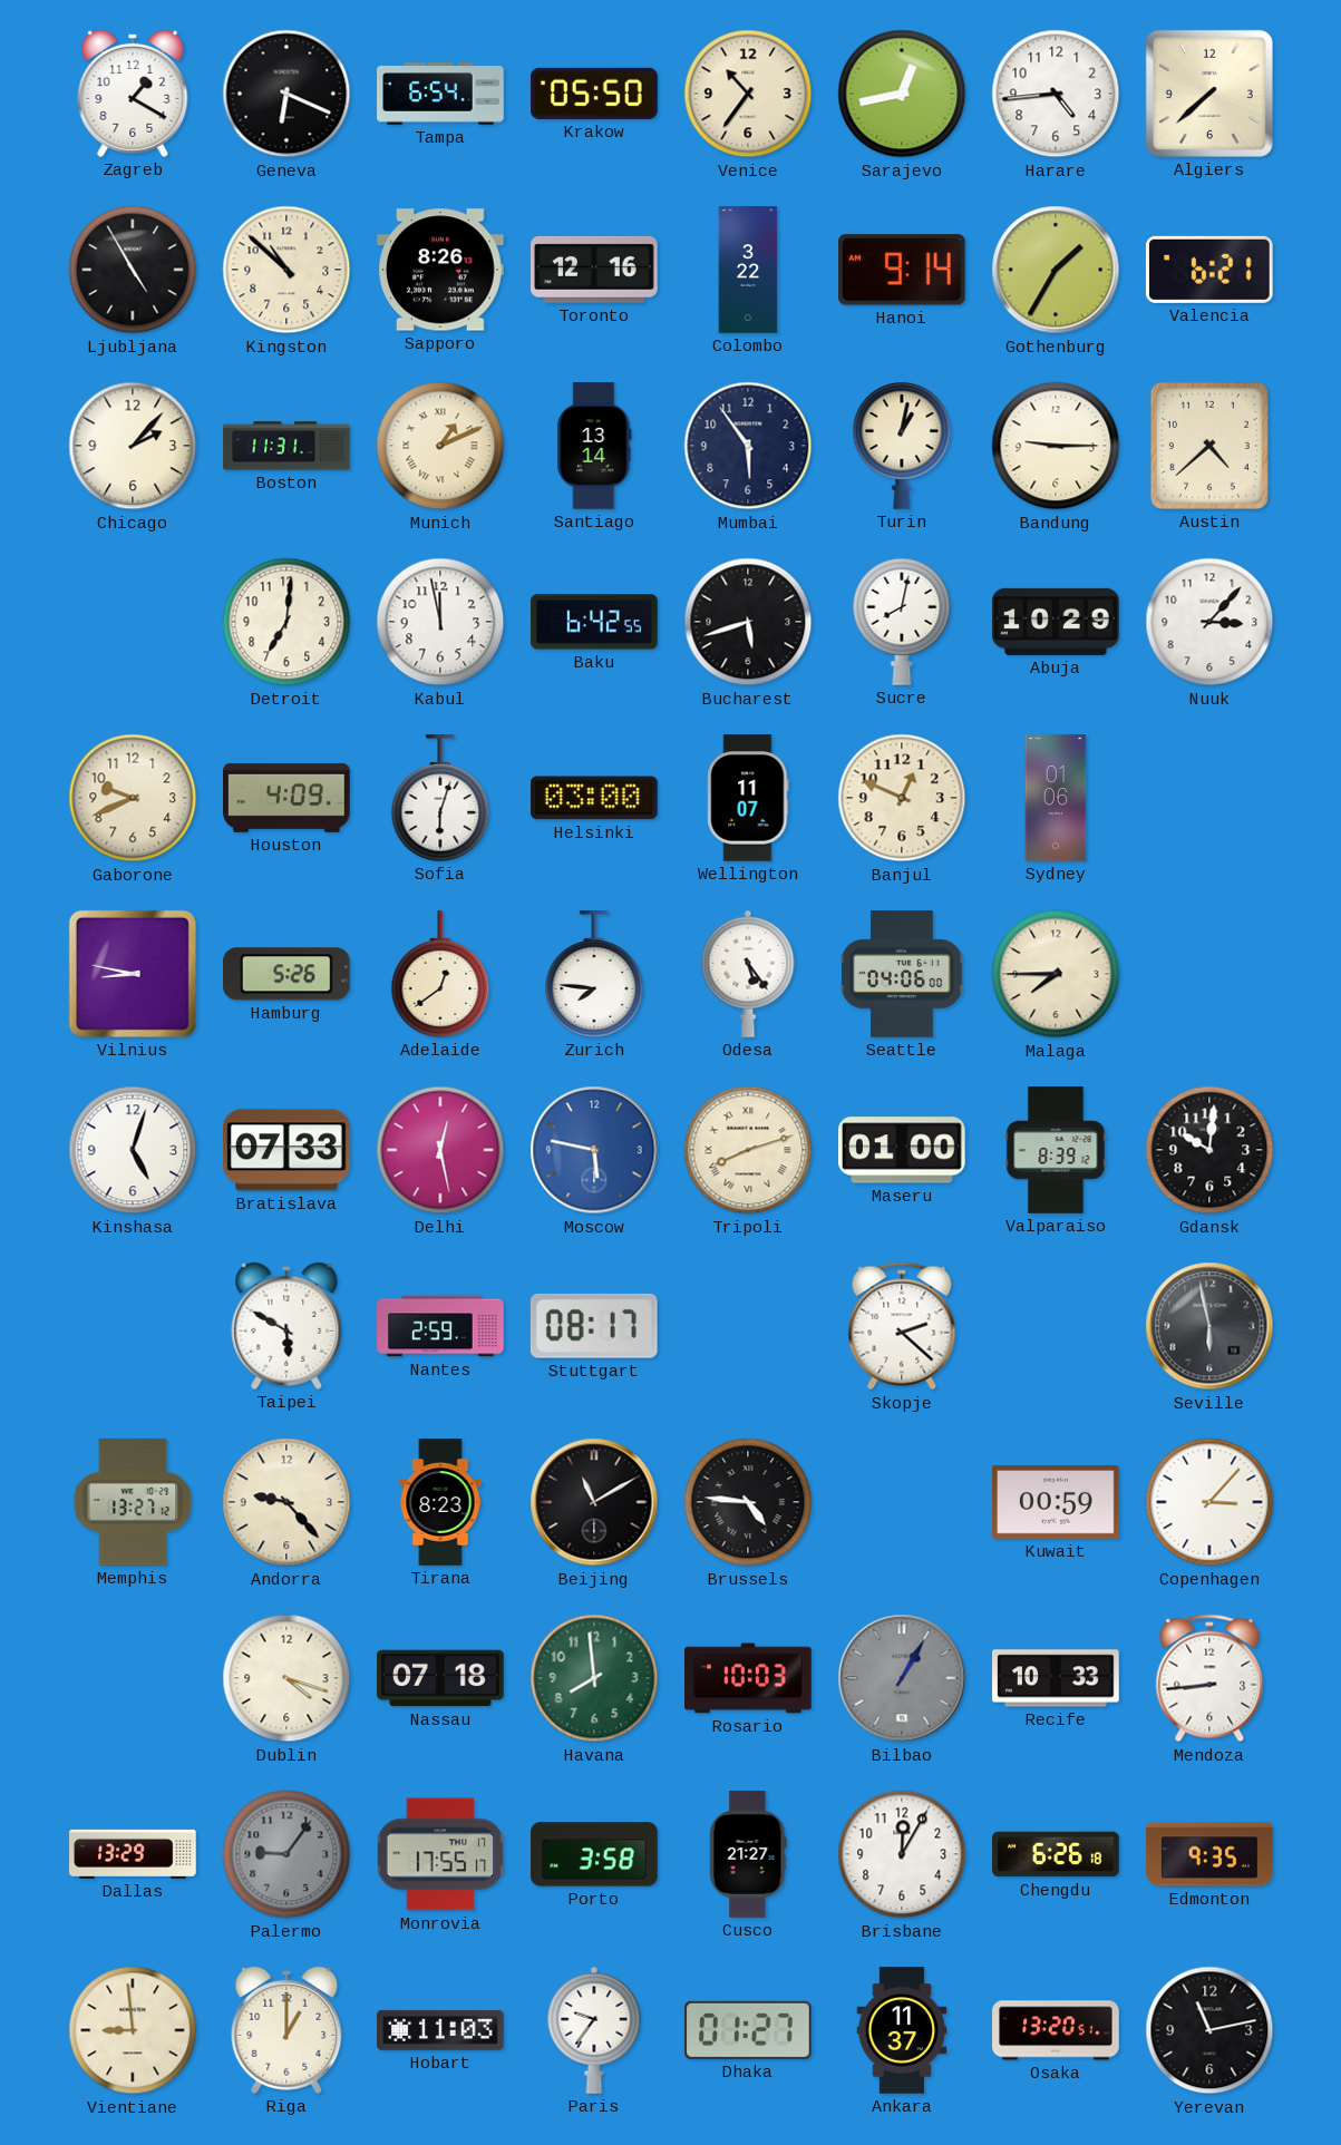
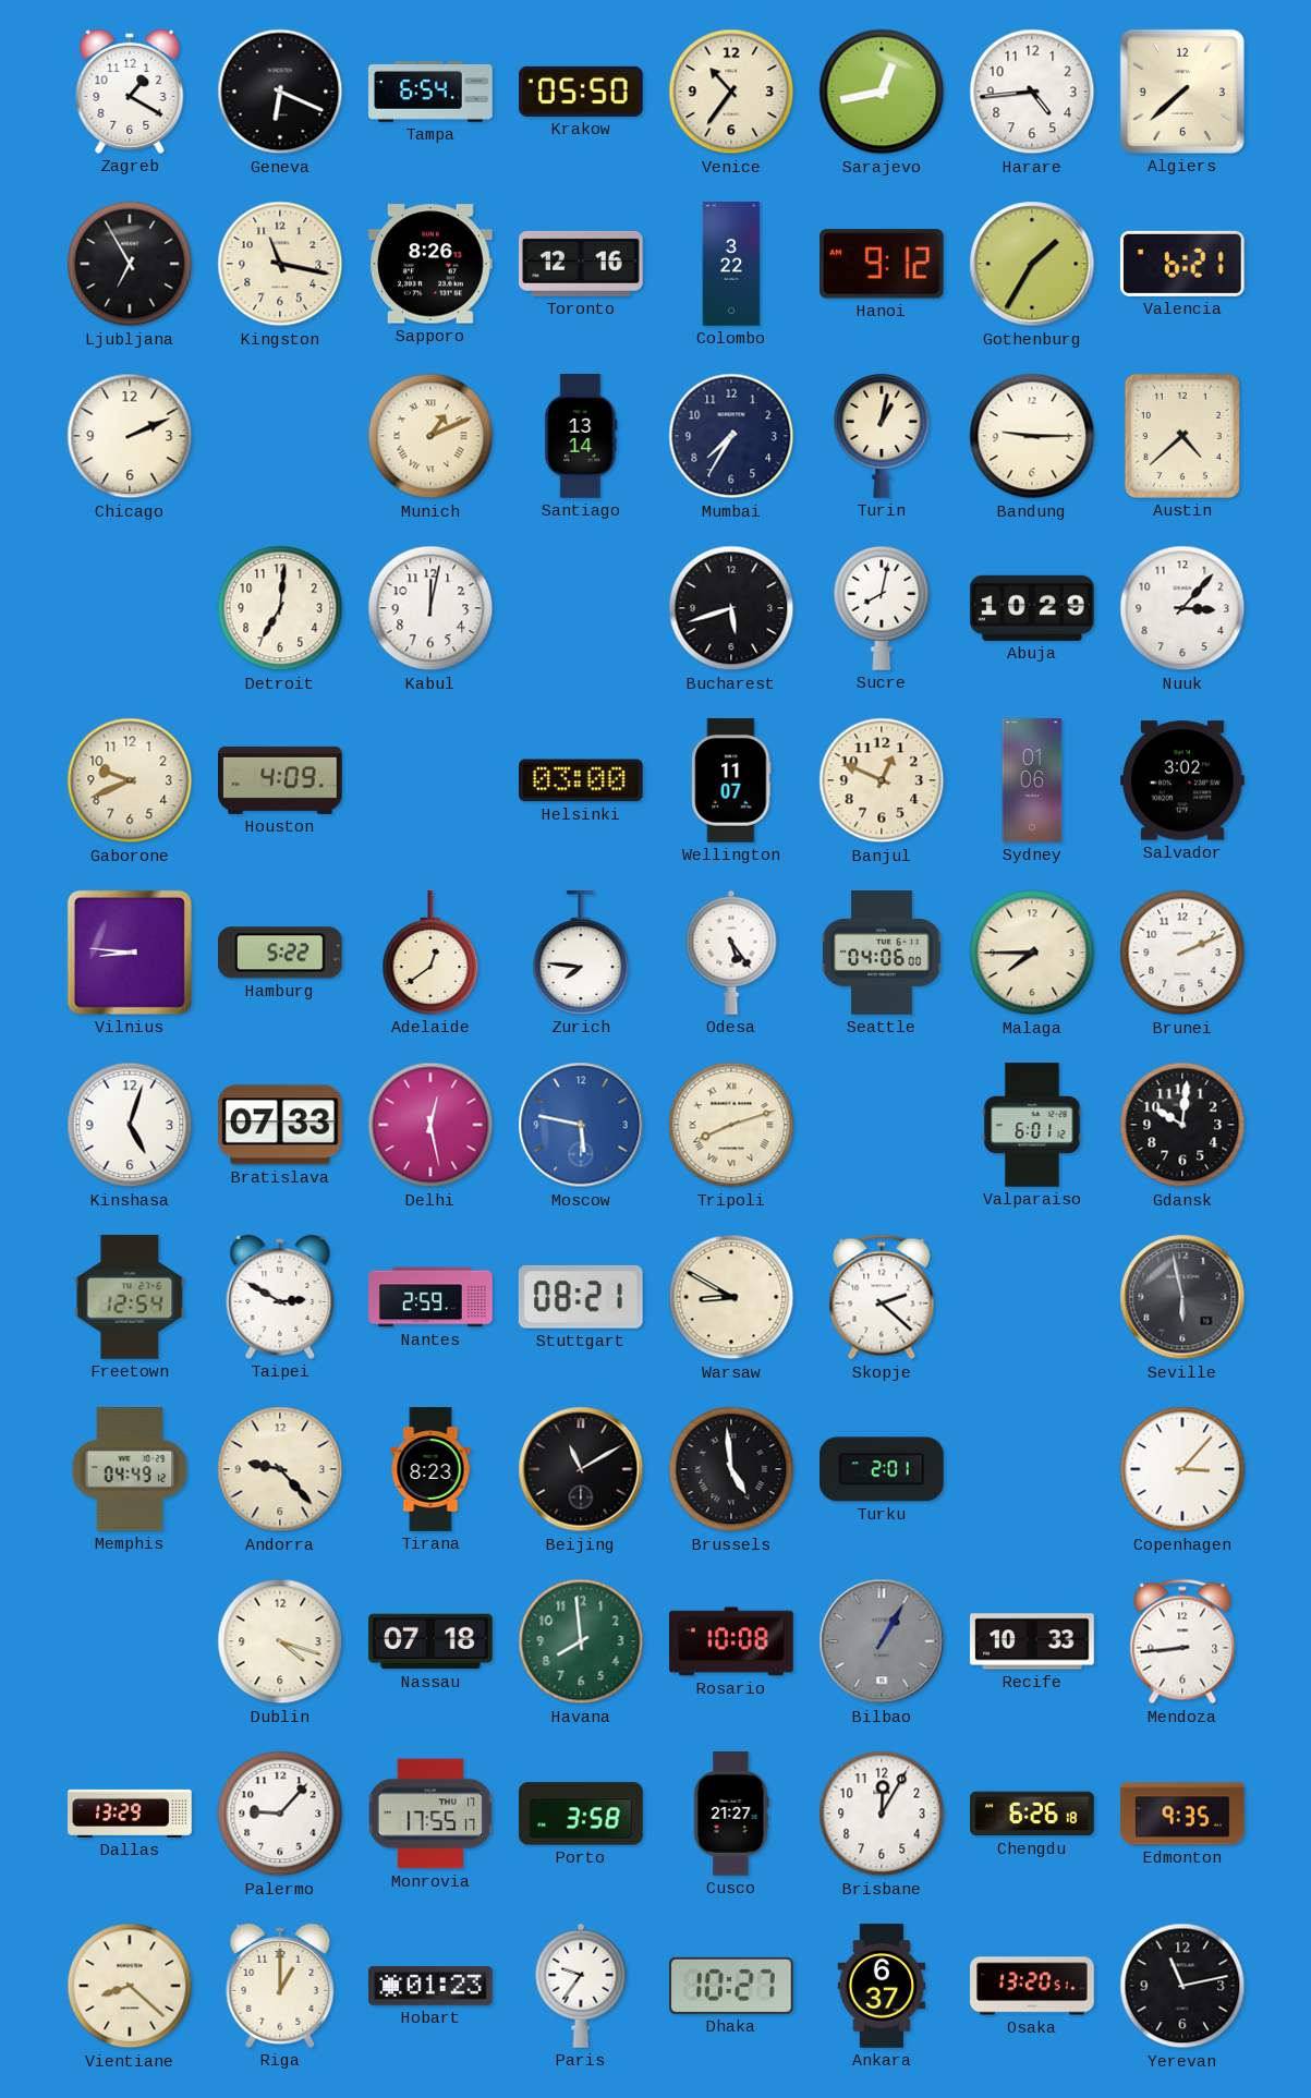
Ljubljana: 4:55 -> 6:55
Kingston: 10:52 -> 11:17
Hanoi: 9:14 -> 9:12
Chicago: 2:07 -> 2:11
Boston: 11:31 -> none
Mumbai: 5:54 -> 7:35
Kabul: 11:58 -> 12:02
Baku: 6:42 -> none
Sofia: 6:03 -> none
Salvador: none -> 3:02
Vilnius: 8:47 -> 8:46
Hamburg: 5:26 -> 5:22
Brunei: none -> 2:11
Maseru: 01:00 -> none
Valparaiso: 8:39 -> 6:01
Freetown: none -> 12:54
Taipei: 5:50 -> 2:50
Stuttgart: 08:17 -> 08:21
Warsaw: none -> 8:50
Memphis: 13:27 -> 04:49
Brussels: 4:46 -> 4:59
Turku: none -> 2:01
Kuwait: 00:59 -> none
Rosario: 10:03 -> 10:08
Palermo: 9:06 -> 9:07
Palermo dial: grey -> white
Vientiane: 8:59 -> 8:22
Hobart: 11:03 -> 01:23
Dhaka: 01:27 -> 10:27
Ankara: 11:37 -> 6:37
